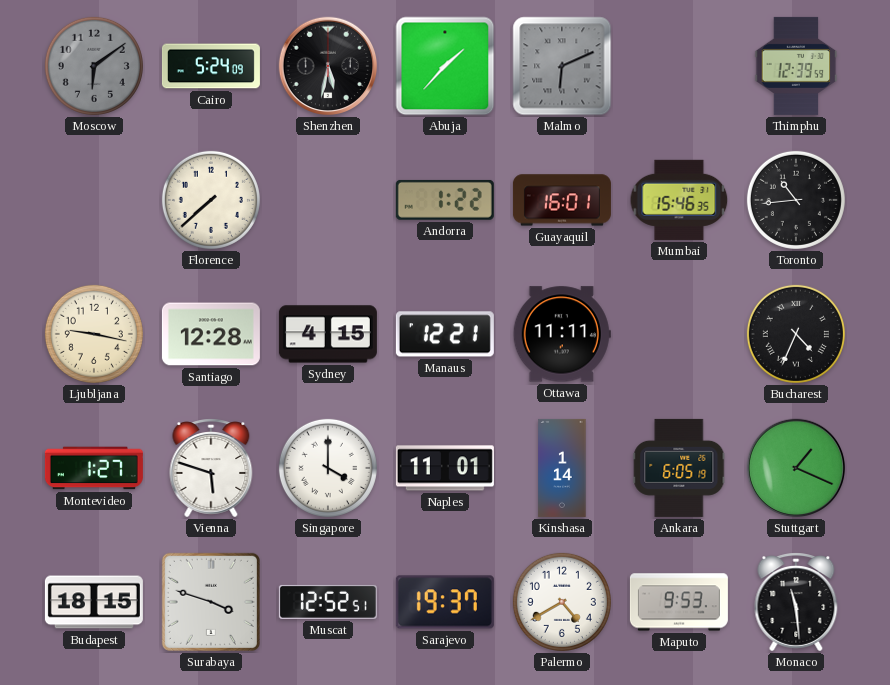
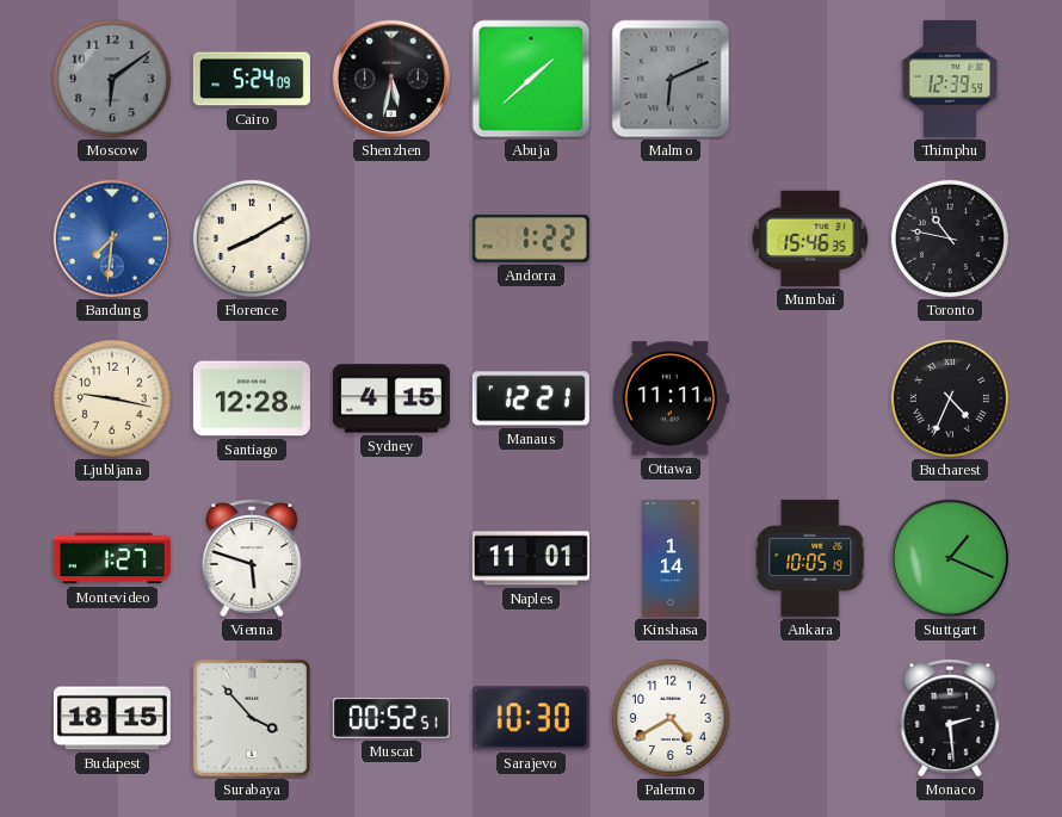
Abuja: 1:37 -> 1:38
Bandung: none -> 7:31
Florence: 7:38 -> 8:10
Guayaquil: 16:01 -> none
Toronto: 10:44 -> 10:47
Singapore: 4:00 -> none
Ankara: 6:05 -> 10:05
Surabaya: 3:48 -> 3:53
Muscat: 12:52 -> 00:52
Sarajevo: 19:37 -> 10:30
Maputo: 9:53 -> none
Monaco: 11:29 -> 2:29
